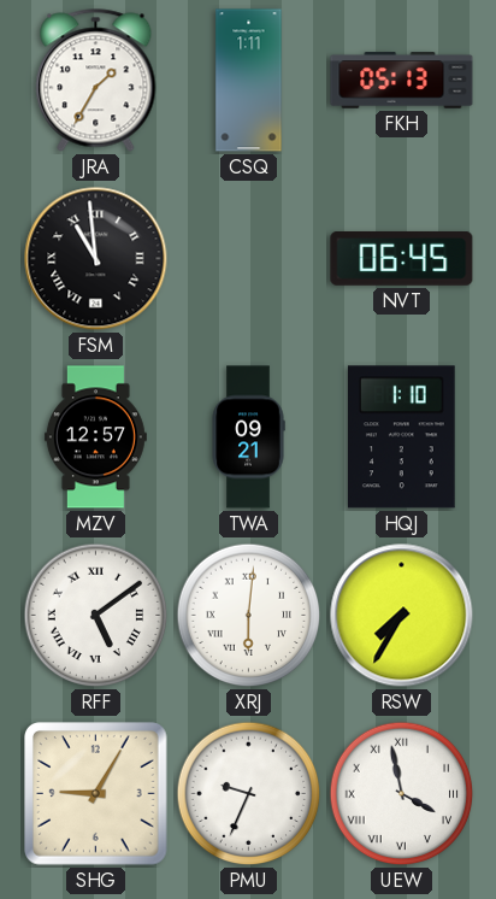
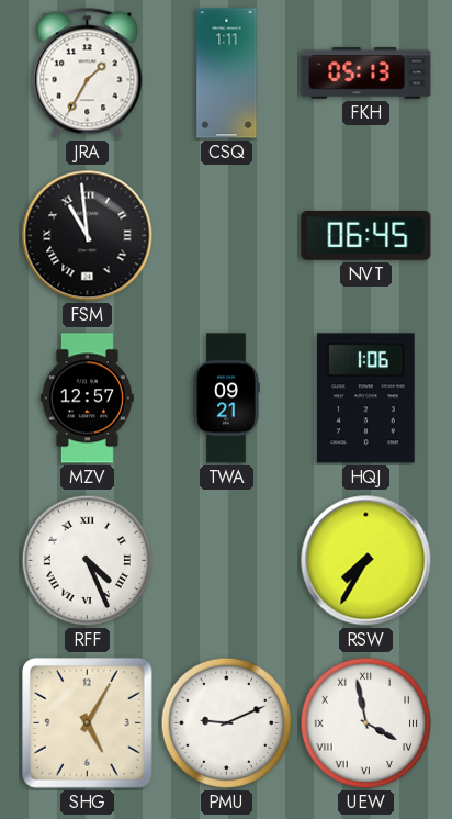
HQJ: 1:10 -> 1:06
RFF: 5:09 -> 4:26
XRJ: 6:01 -> none
SHG: 9:05 -> 5:05
PMU: 9:34 -> 9:11
